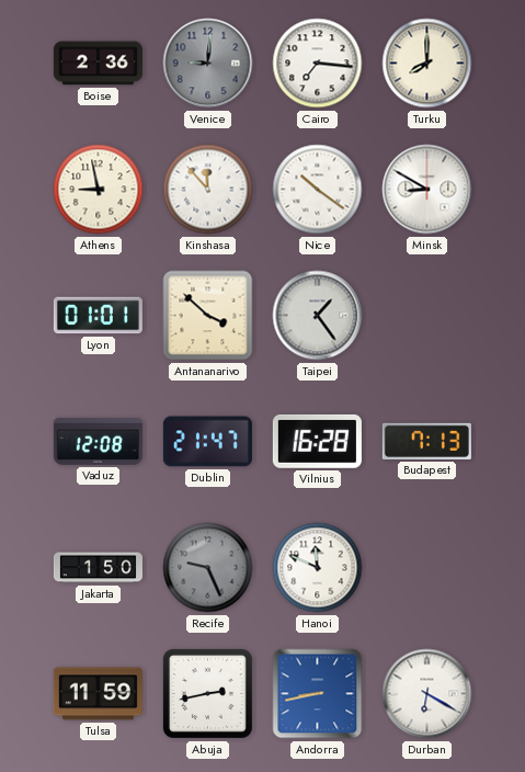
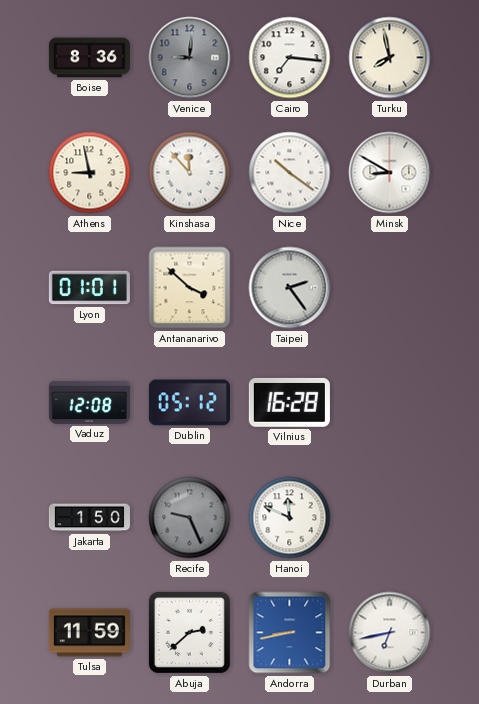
Boise: 2:36 -> 8:36
Turku: 8:00 -> 7:58
Taipei: 1:24 -> 2:24
Dublin: 21:47 -> 05:12
Budapest: 7:13 -> none
Abuja: 2:43 -> 2:38
Durban: 6:20 -> 6:43
